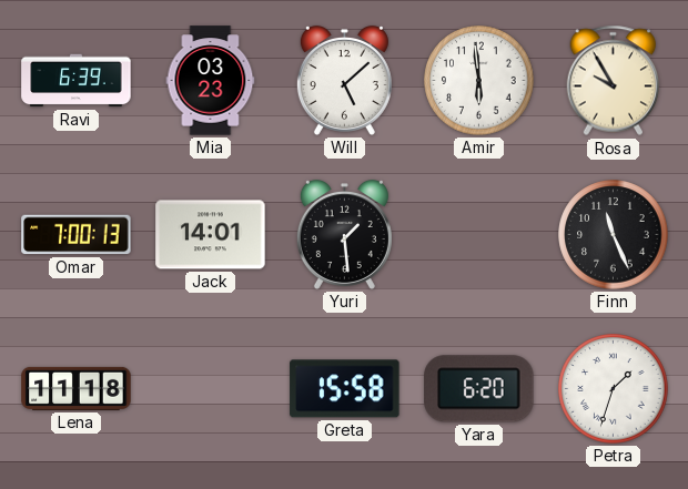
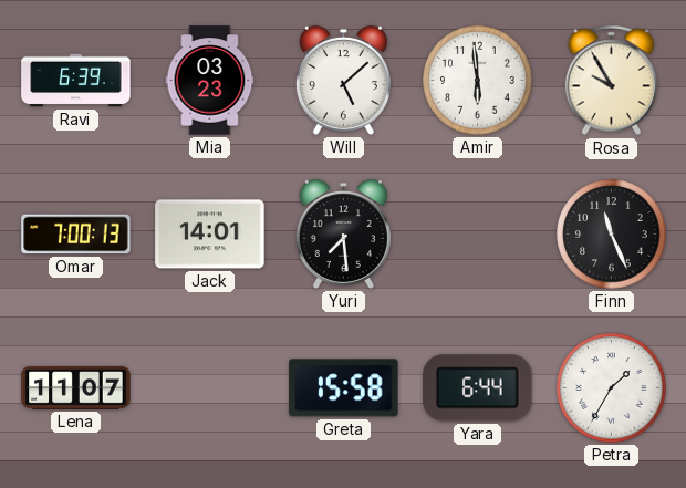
Yuri: 1:29 -> 7:29
Lena: 11:18 -> 11:07
Yara: 6:20 -> 6:44
Petra: 1:33 -> 1:35
